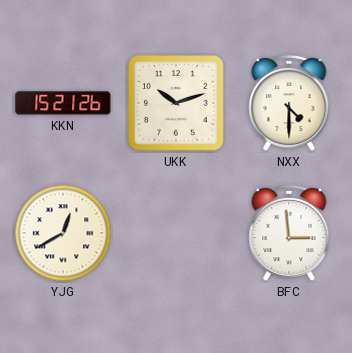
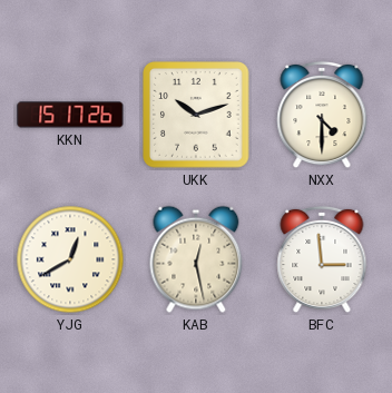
KKN: 15:21 -> 15:17
KAB: none -> 12:28
